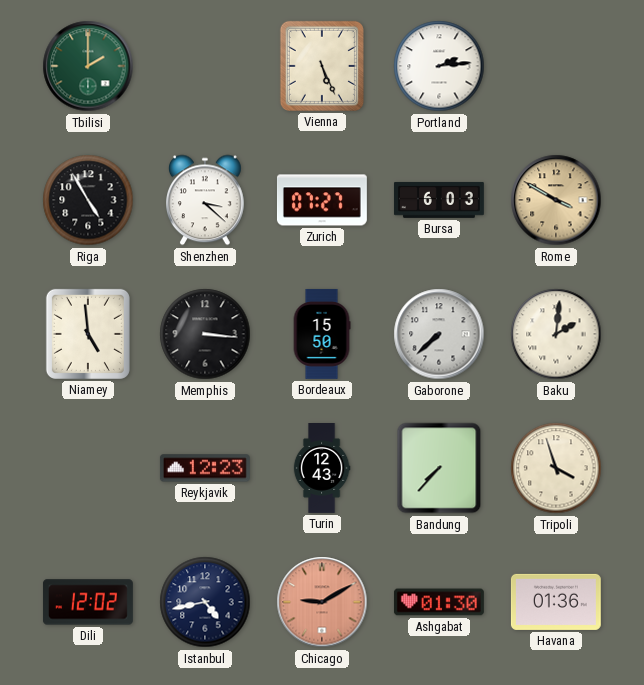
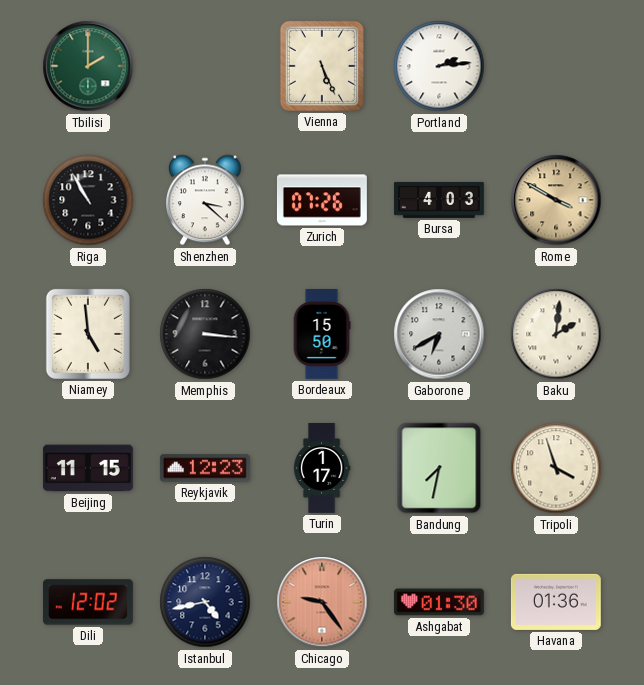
Riga: 4:55 -> 10:55
Zurich: 07:27 -> 07:26
Bursa: 6:03 -> 4:03
Gaborone: 7:38 -> 6:40
Beijing: none -> 11:15
Turin: 12:43 -> 1:17
Bandung: 7:37 -> 7:32
Chicago: 9:10 -> 9:24
